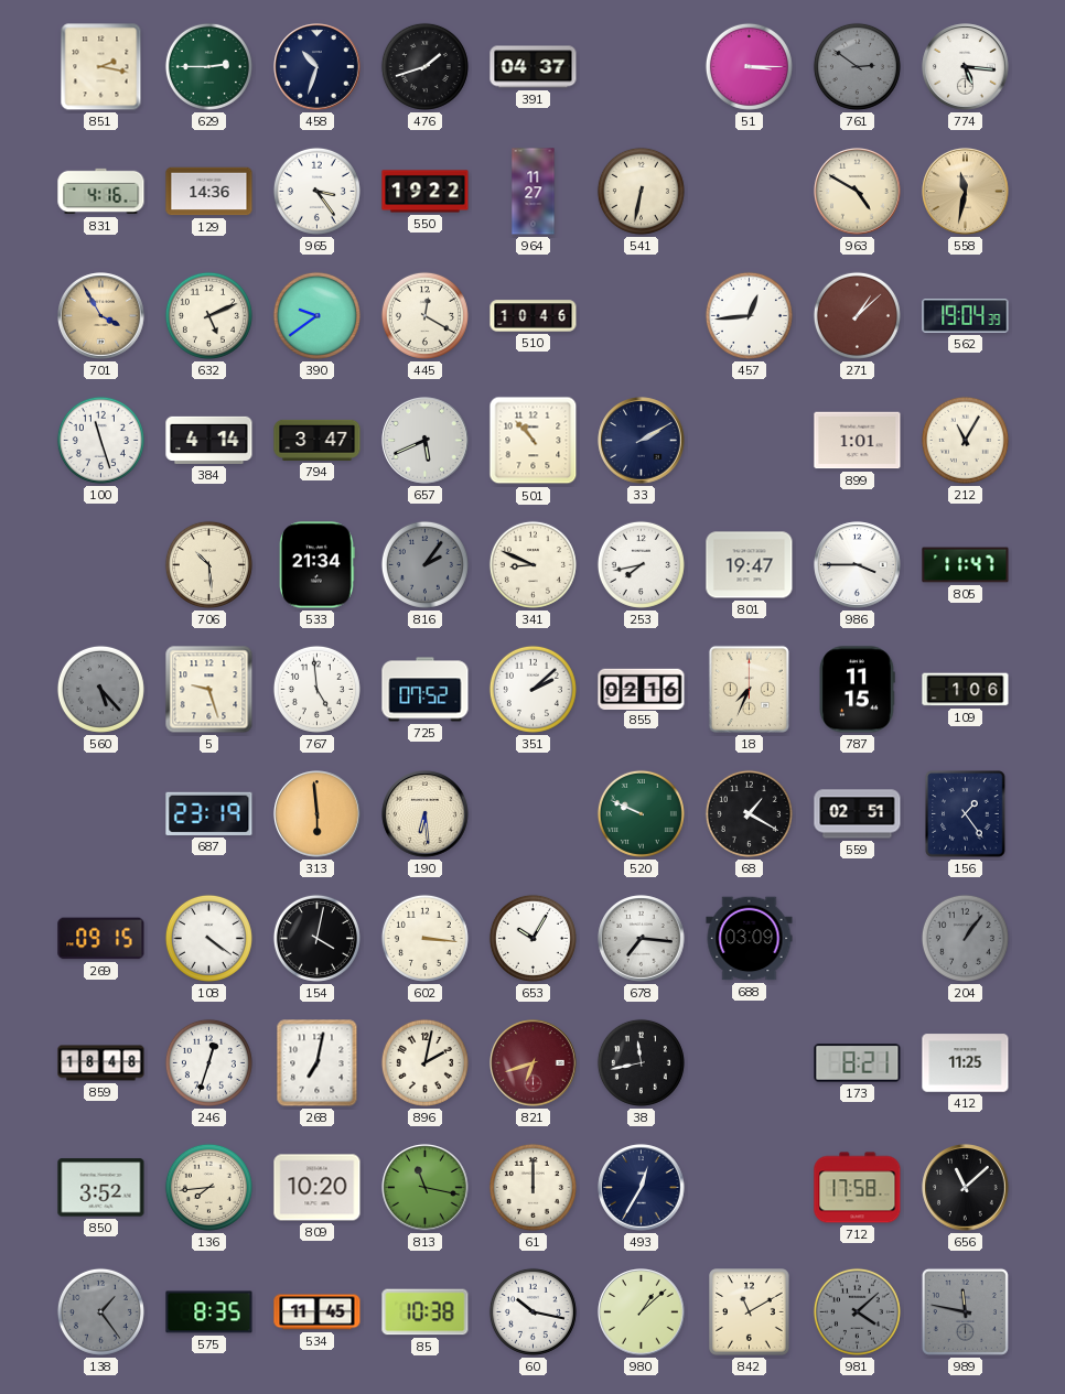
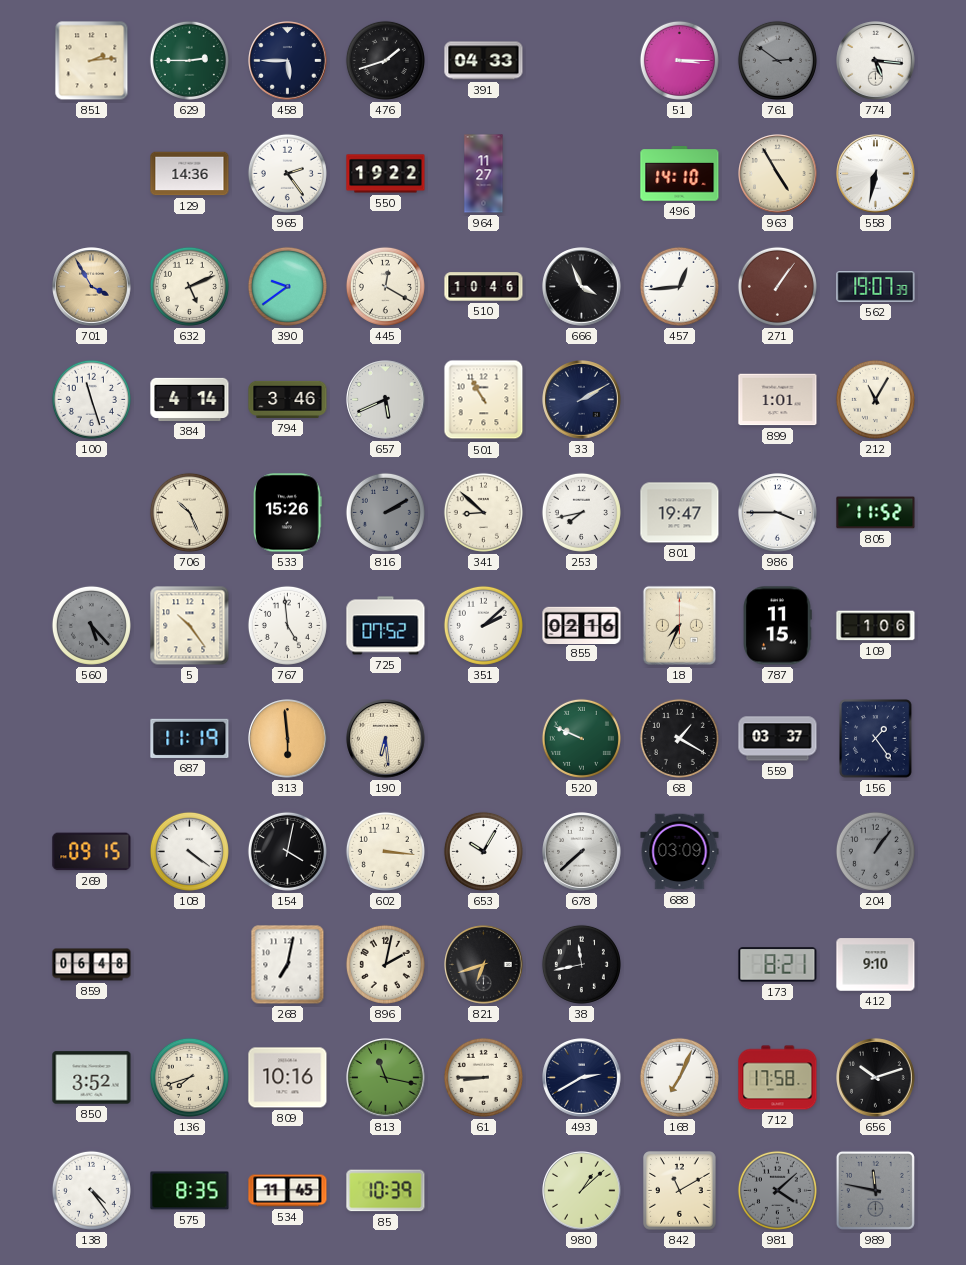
851: 2:17 -> 2:14
458: 10:33 -> 5:45
391: 04:37 -> 04:33
831: 4:16 -> none
965: 3:24 -> 2:24
541: 6:32 -> none
496: none -> 14:10
963: 4:50 -> 4:55
558: 11:32 -> 6:32
558 dial: champagne -> white
666: none -> 3:56
271: 1:08 -> 1:06
562: 19:04 -> 19:07
794: 3:47 -> 3:46
501: 10:53 -> 10:55
706: 10:29 -> 10:26
533: 21:34 -> 15:26
816: 2:06 -> 2:10
341: 8:49 -> 8:52
805: 11:47 -> 11:52
5: 9:27 -> 10:24
687: 23:19 -> 11:19
559: 02:51 -> 03:37
678: 7:16 -> 7:38
859: 18:48 -> 06:48
246: 12:33 -> none
821 dial: burgundy -> black
412: 11:25 -> 9:10
136: 7:44 -> 7:42
809: 10:20 -> 10:16
61: 12:00 -> 8:45
493: 12:35 -> 2:40
168: none -> 7:04
656: 11:08 -> 10:12
138: 1:24 -> 4:24
138 dial: grey -> white
85: 10:38 -> 10:39
60: 10:17 -> none
